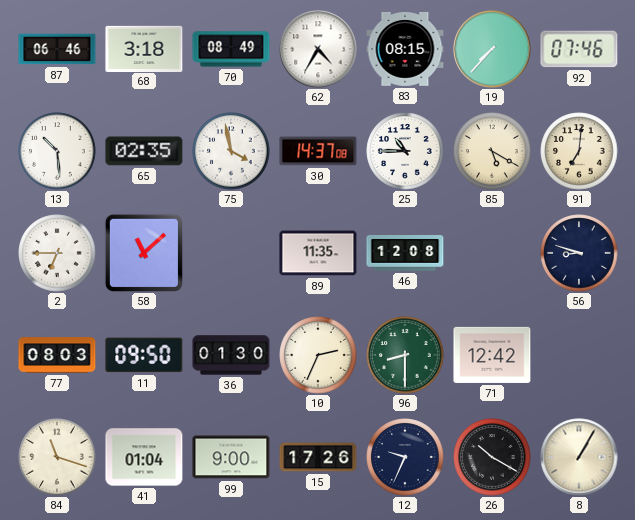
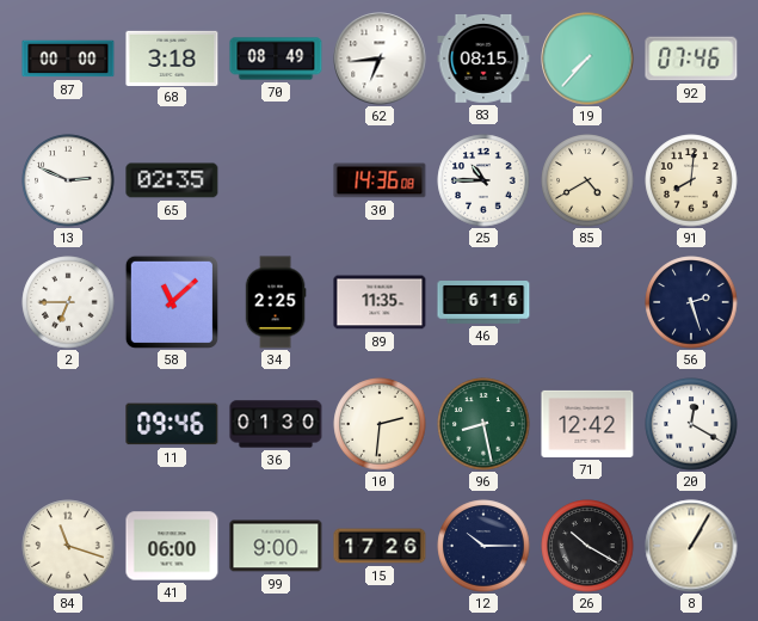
87: 06:46 -> 00:00
62: 4:35 -> 6:44
13: 10:29 -> 2:49
75: 3:58 -> none
30: 14:37 -> 14:36
85: 5:20 -> 4:40
91: 7:01 -> 8:01
34: none -> 2:25
46: 12:08 -> 6:16
56: 8:48 -> 2:27
77: 08:03 -> none
11: 09:50 -> 09:46
10: 2:34 -> 2:31
96: 8:30 -> 8:28
20: none -> 12:20
41: 01:04 -> 06:00
12: 9:34 -> 10:15
